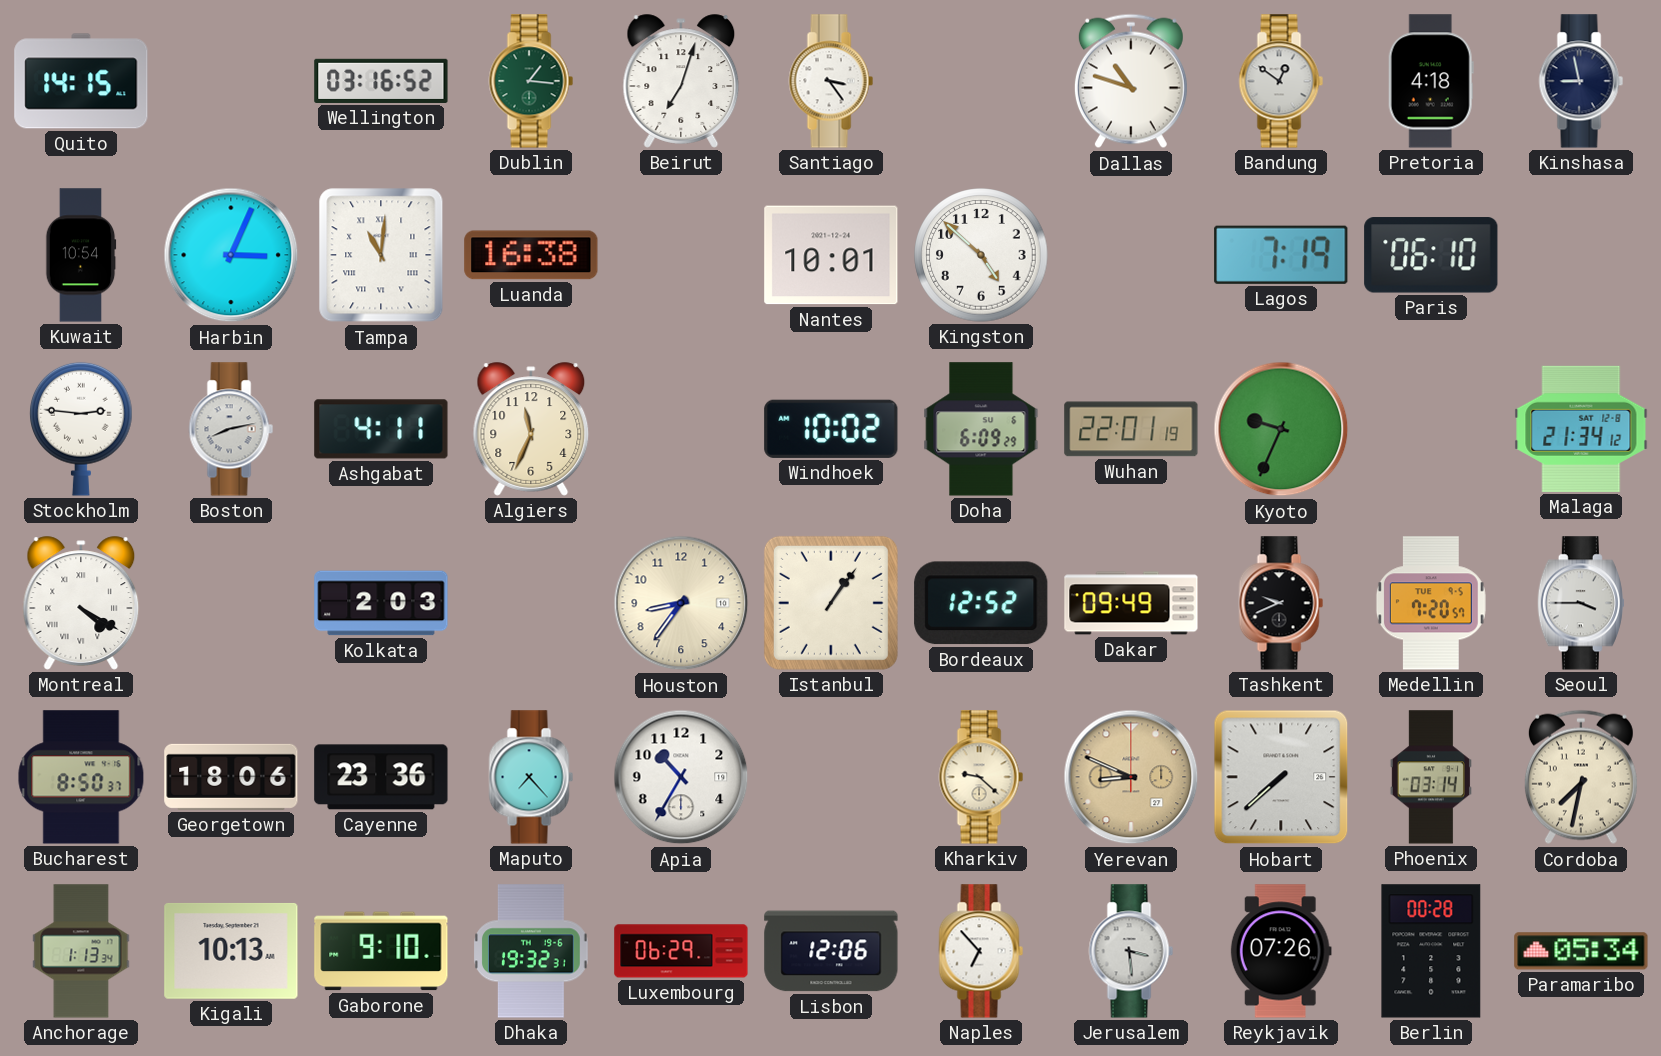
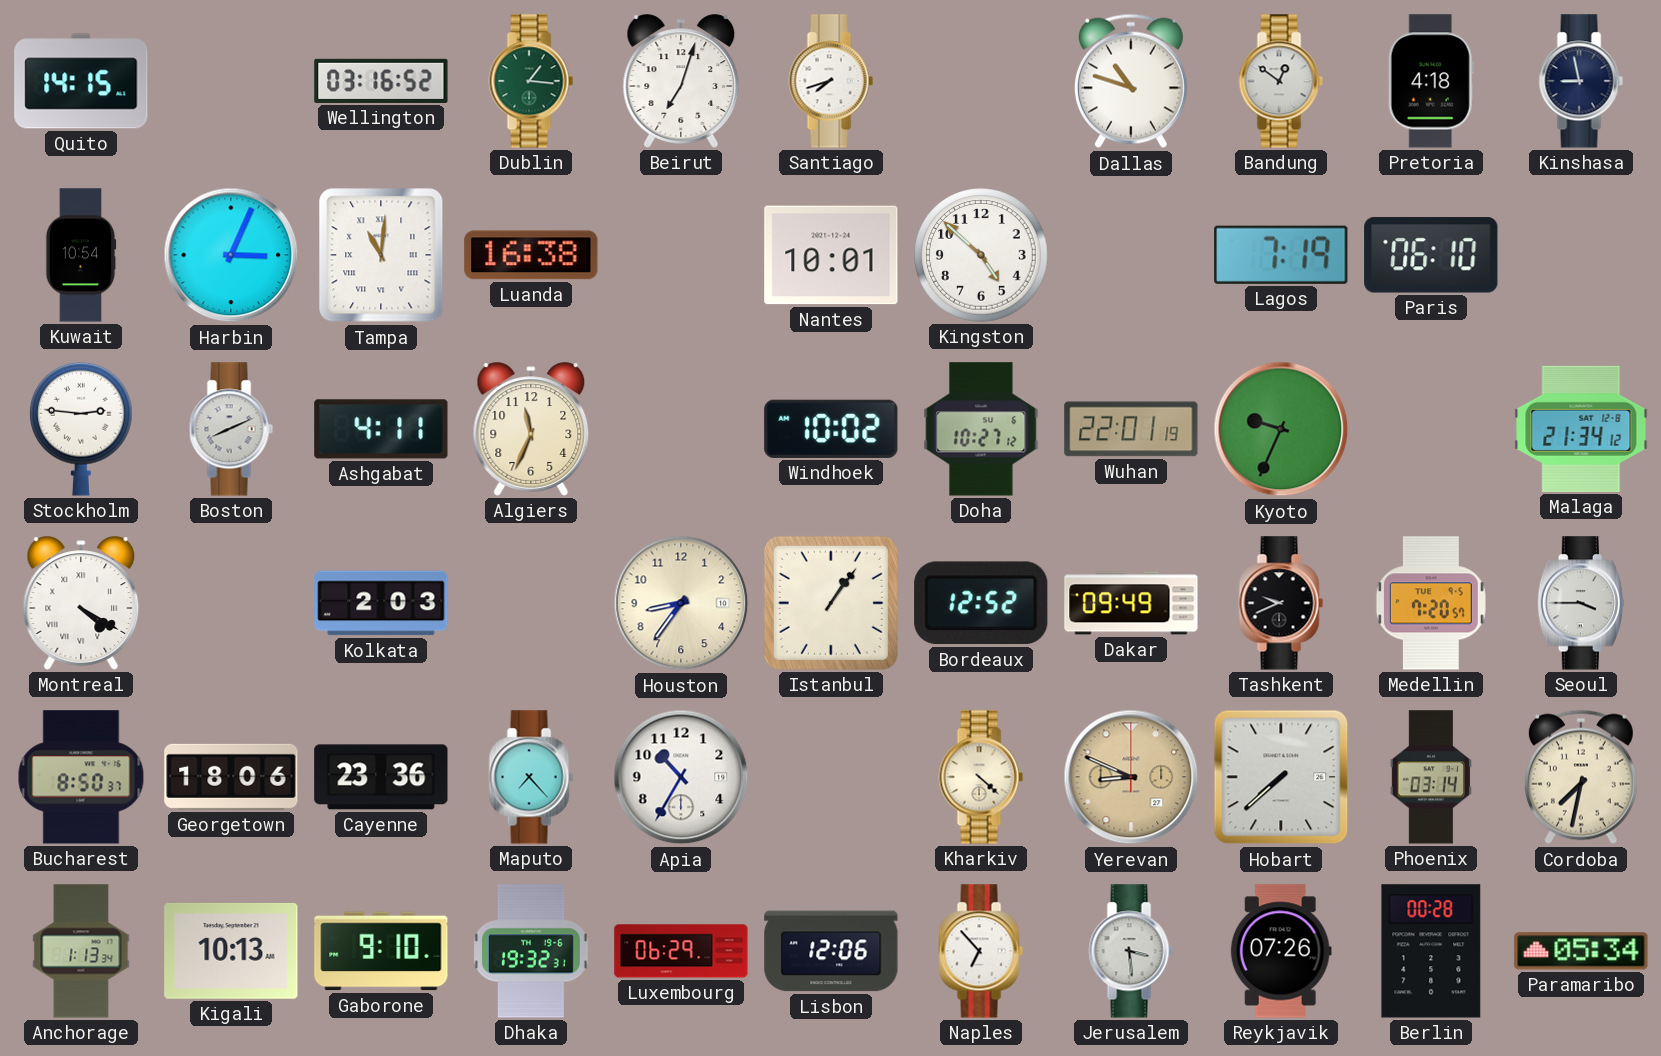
Santiago: 3:24 -> 7:42
Boston: 8:13 -> 8:11
Doha: 6:09 -> 10:27
Kharkiv: 9:22 -> 4:22
